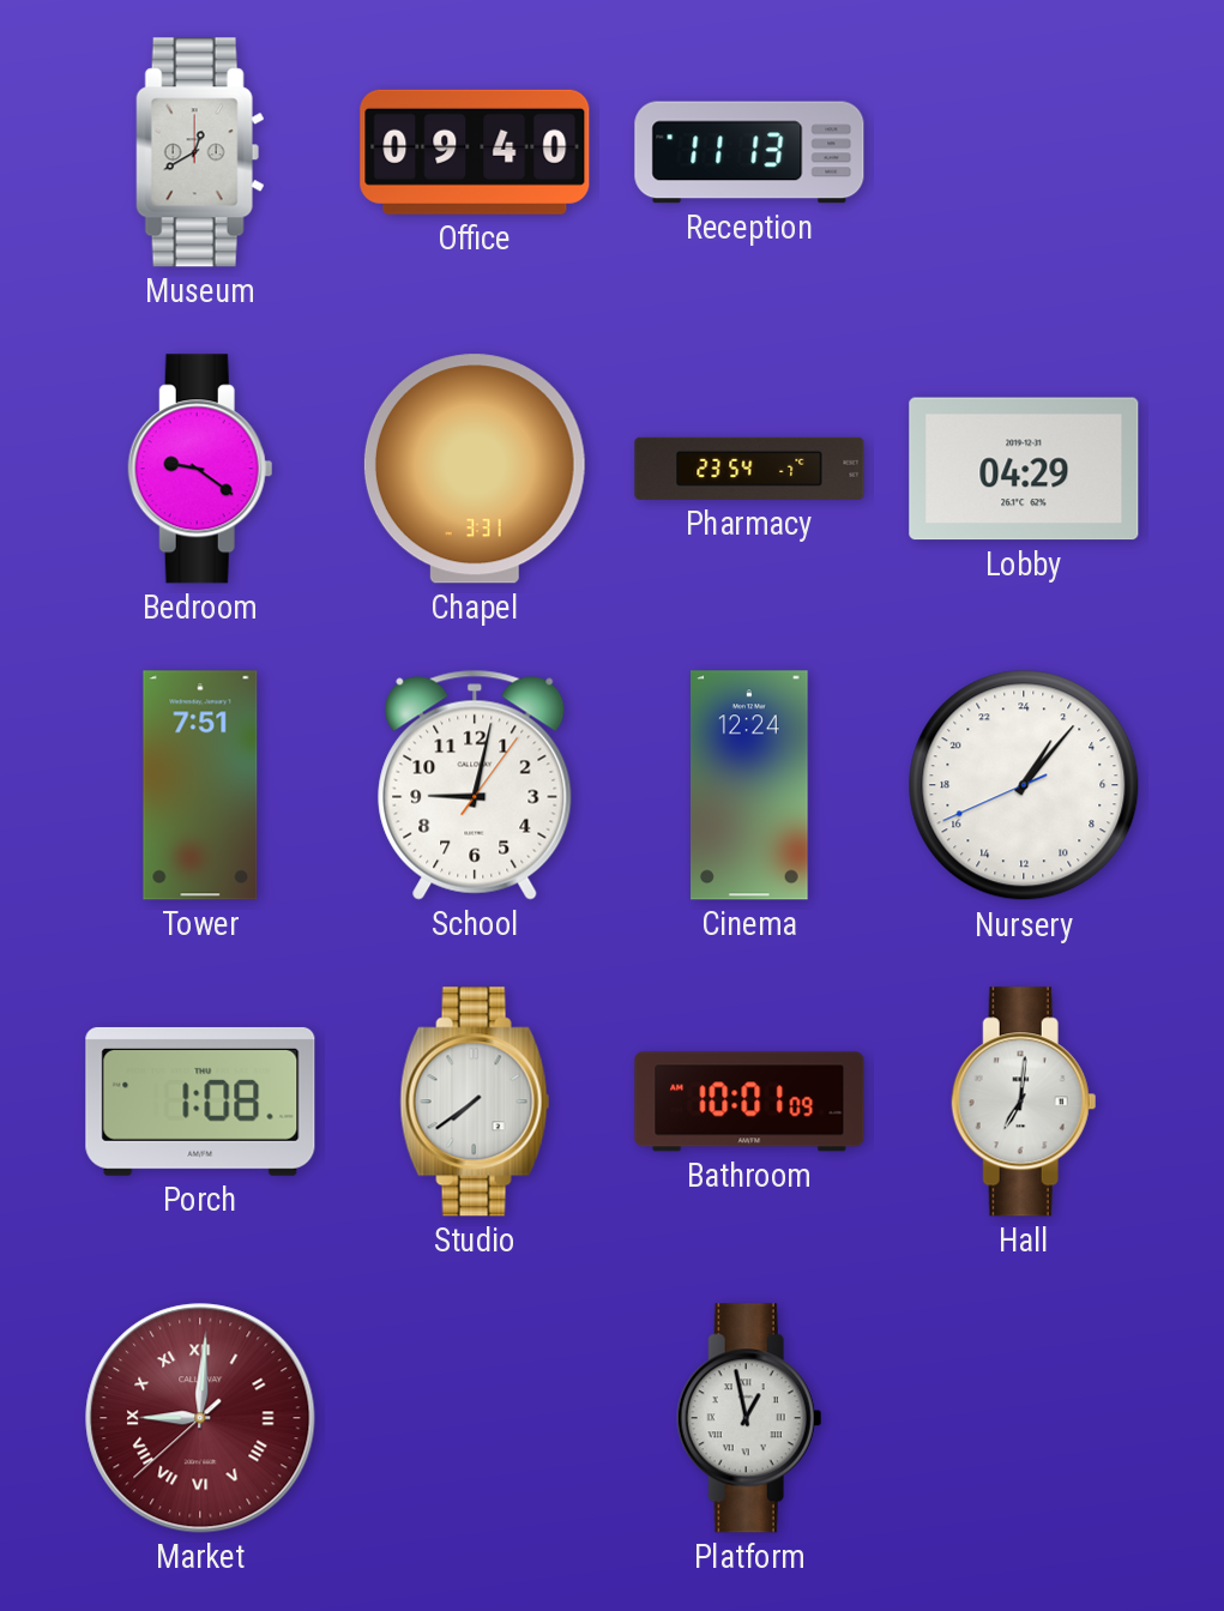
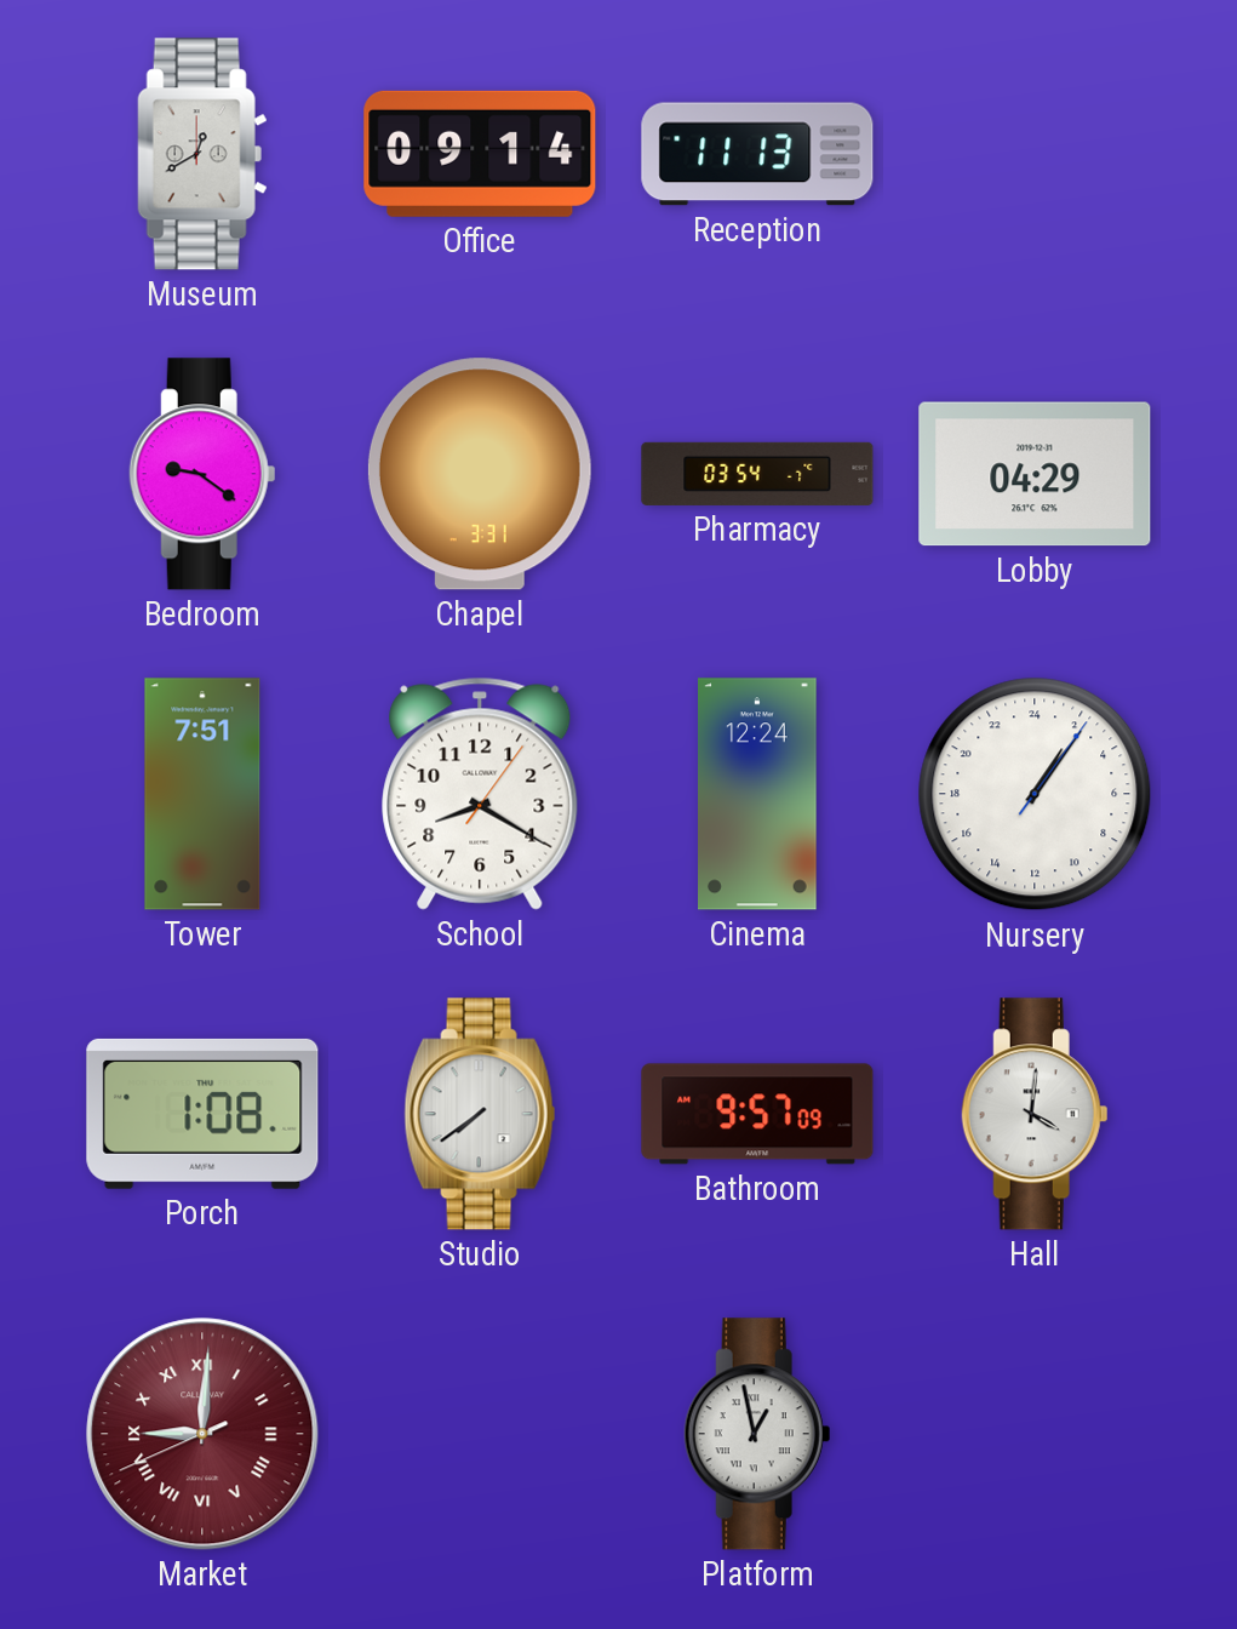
Office: 09:40 -> 09:14
Pharmacy: 23:54 -> 03:54
School: 9:02 -> 8:20
Nursery: 2:06:41 -> 2:06:06
Bathroom: 10:01 -> 9:57
Hall: 7:01 -> 4:01
Market: 9:00:38 -> 9:00:41
